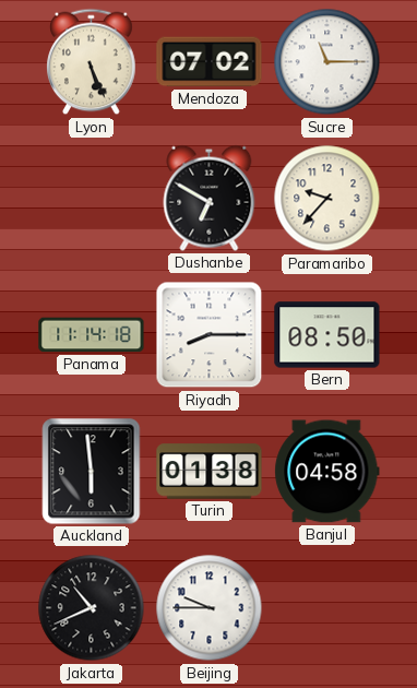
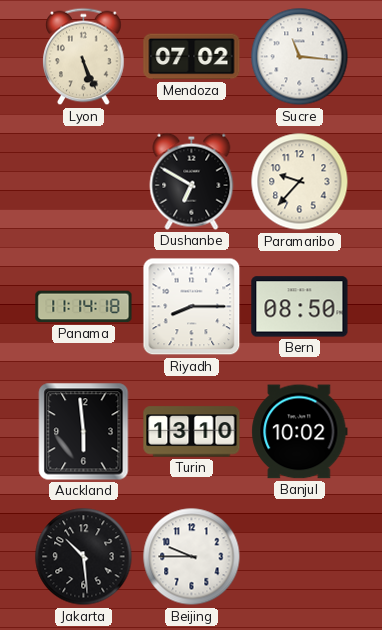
Sucre: 11:15 -> 11:16
Turin: 01:38 -> 13:10
Banjul: 04:58 -> 10:02
Jakarta: 10:41 -> 10:29
